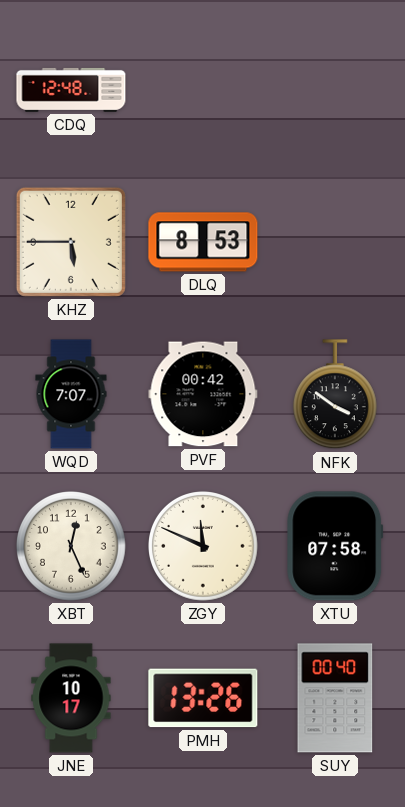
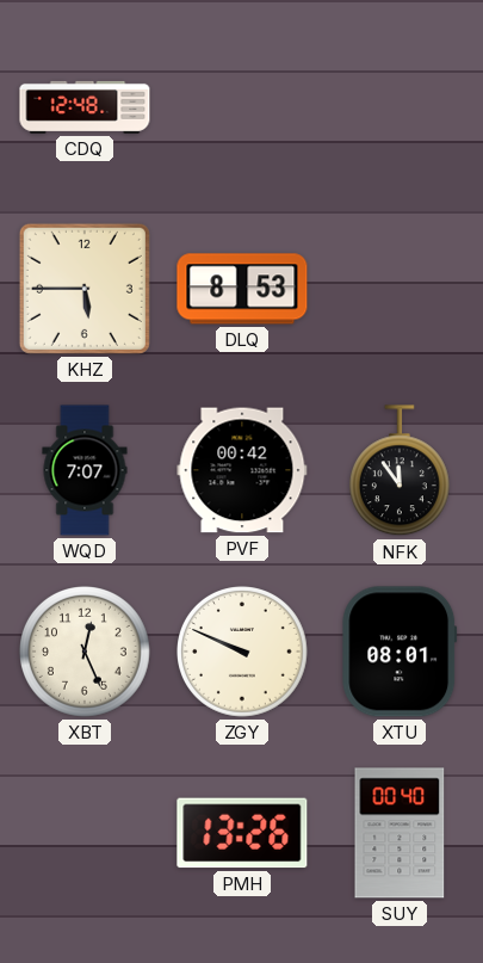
NFK: 3:51 -> 11:54
ZGY: 11:49 -> 9:49
XTU: 07:58 -> 08:01
JNE: 10:17 -> none
